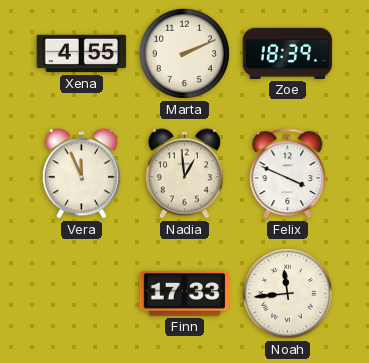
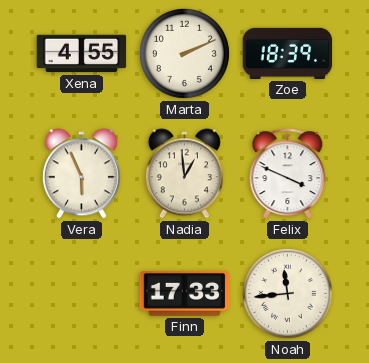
Vera: 11:56 -> 5:56
